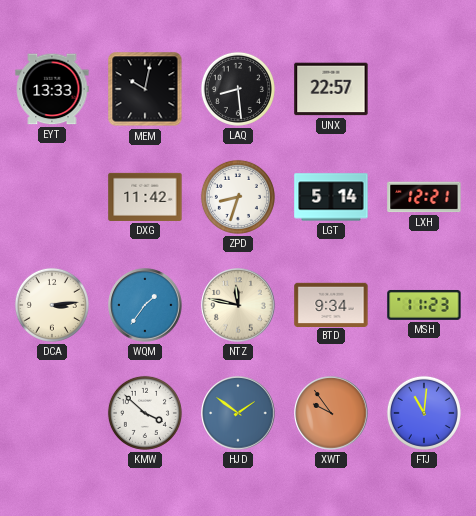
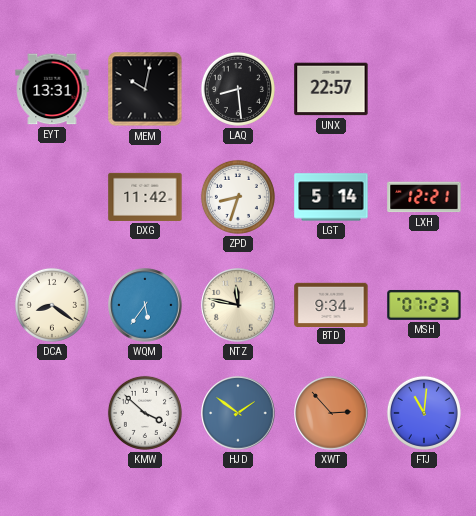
EYT: 13:33 -> 13:31
DCA: 3:14 -> 8:21
WQM: 1:36 -> 5:36
MSH: 11:23 -> 07:23
XWT: 9:54 -> 2:53
